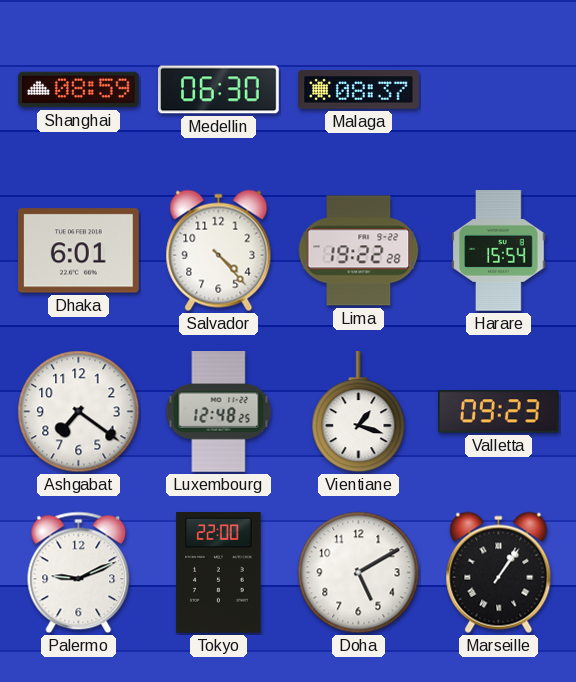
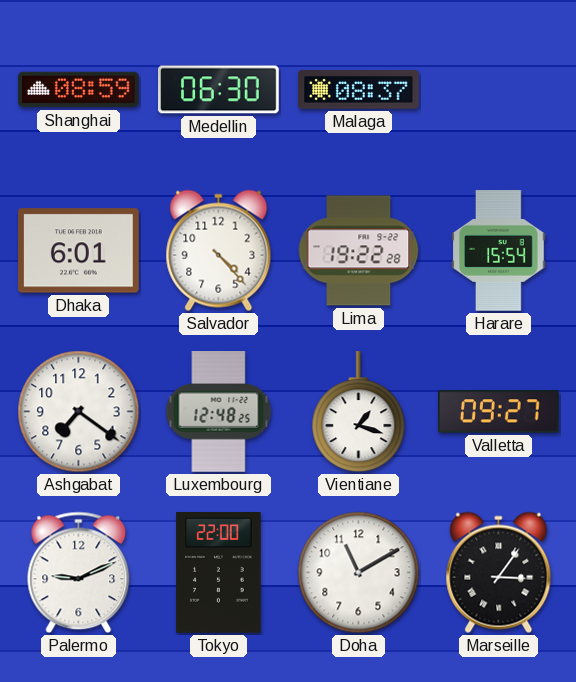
Valletta: 09:23 -> 09:27
Doha: 5:10 -> 11:10
Marseille: 1:06 -> 3:06
